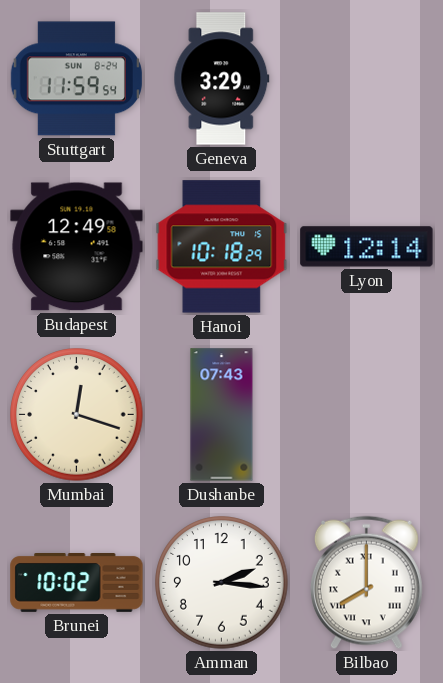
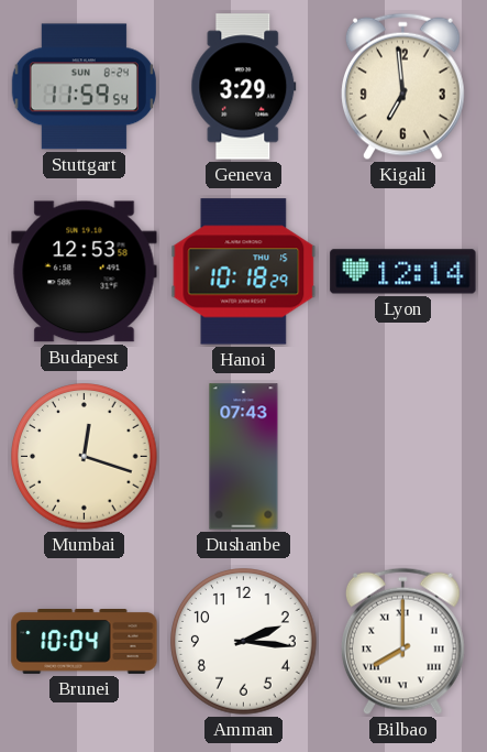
Kigali: none -> 6:59
Budapest: 12:49 -> 12:53
Brunei: 10:02 -> 10:04
